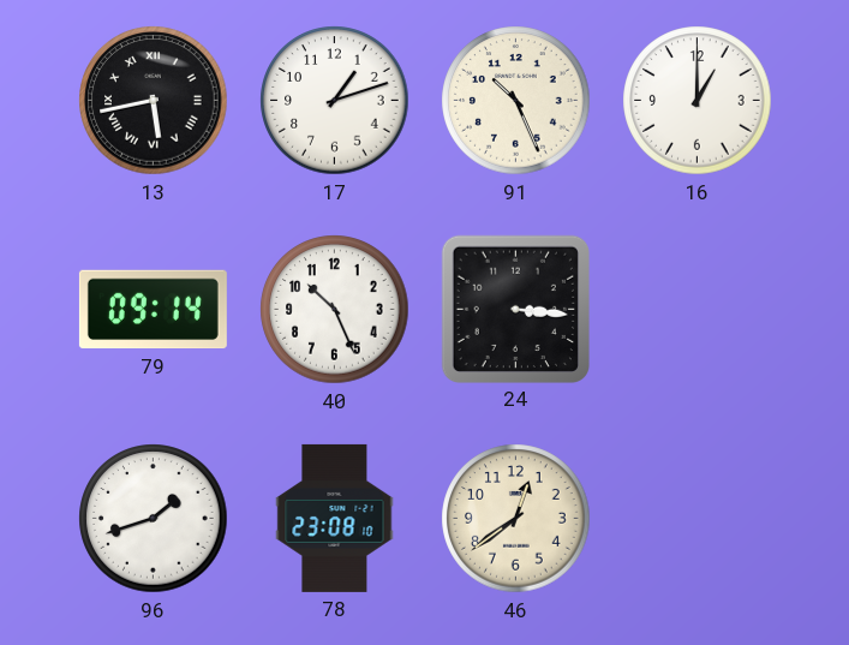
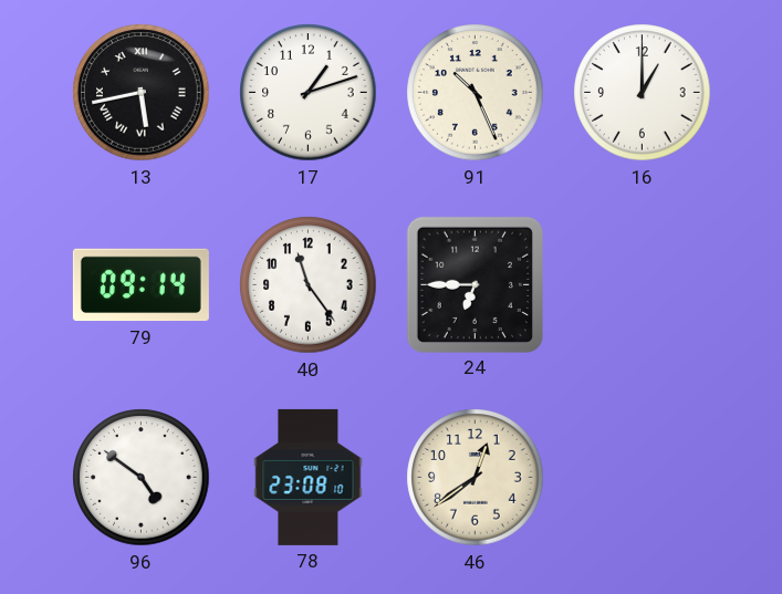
40: 10:26 -> 11:24
24: 3:16 -> 6:45
96: 1:42 -> 4:51
